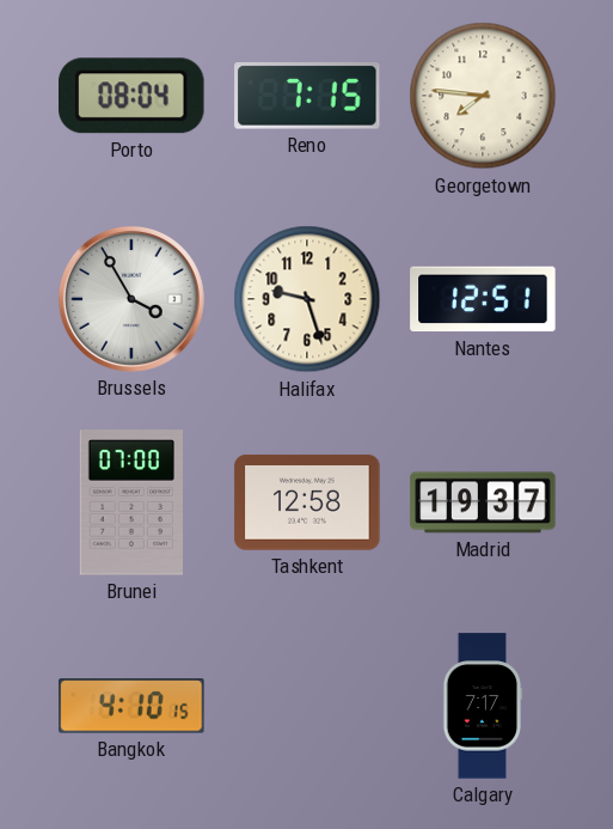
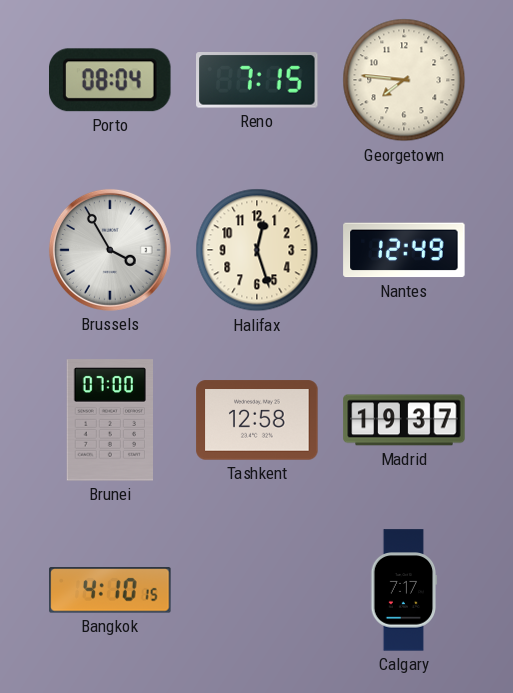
Halifax: 9:27 -> 12:27
Nantes: 12:51 -> 12:49
